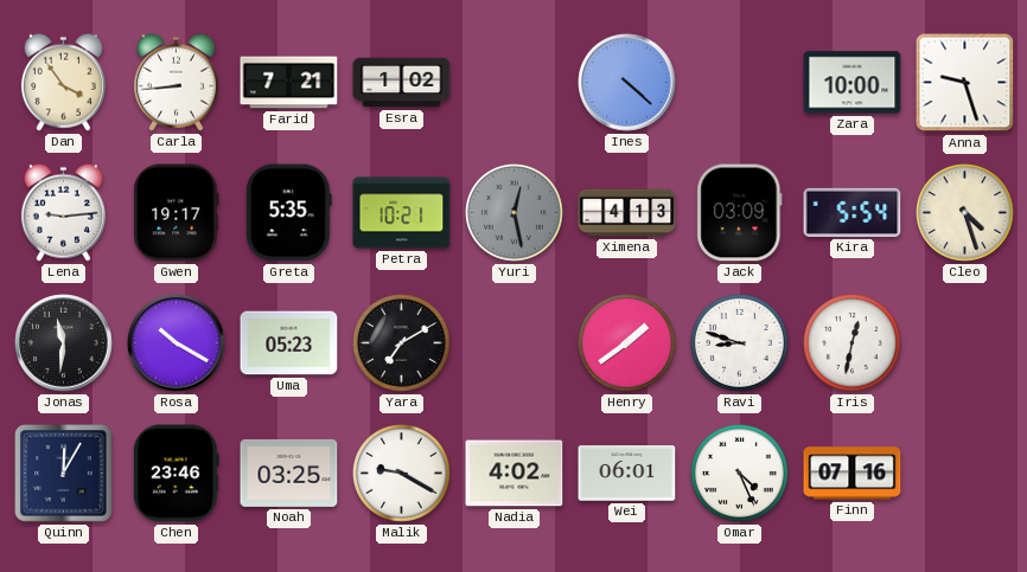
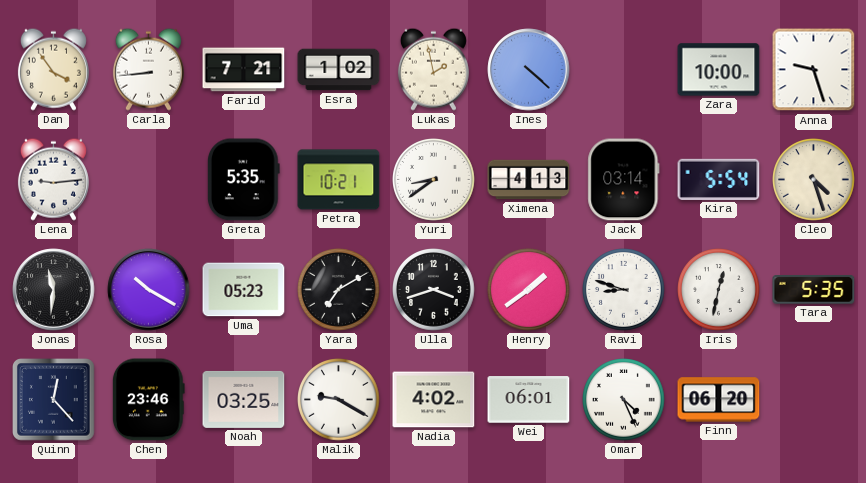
Lukas: none -> 1:58
Gwen: 19:17 -> none
Yuri: 12:28 -> 8:39
Yuri dial: grey -> white
Jack: 03:09 -> 03:14
Ulla: none -> 3:42
Tara: none -> 5:35
Quinn: 12:05 -> 12:23
Finn: 07:16 -> 06:20
